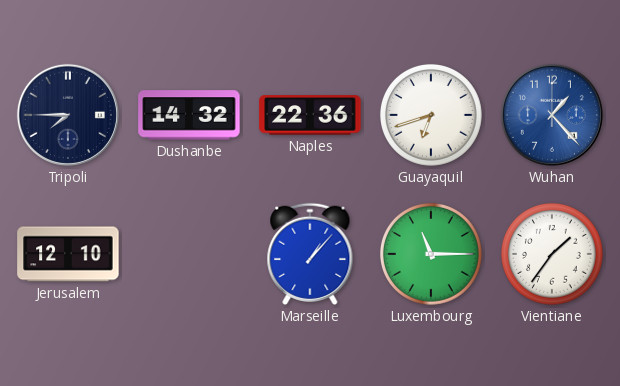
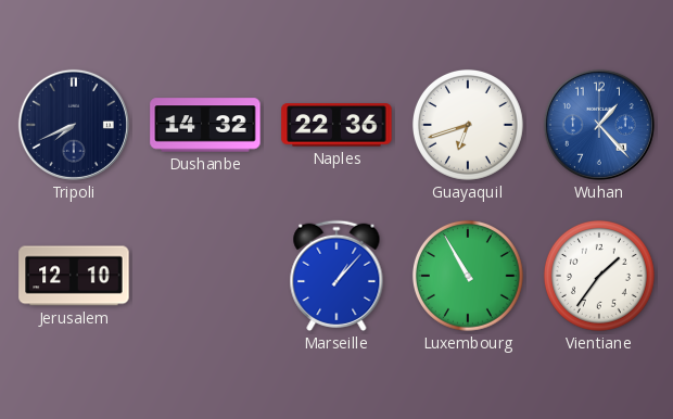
Tripoli: 7:45 -> 7:41
Luxembourg: 11:15 -> 10:55
